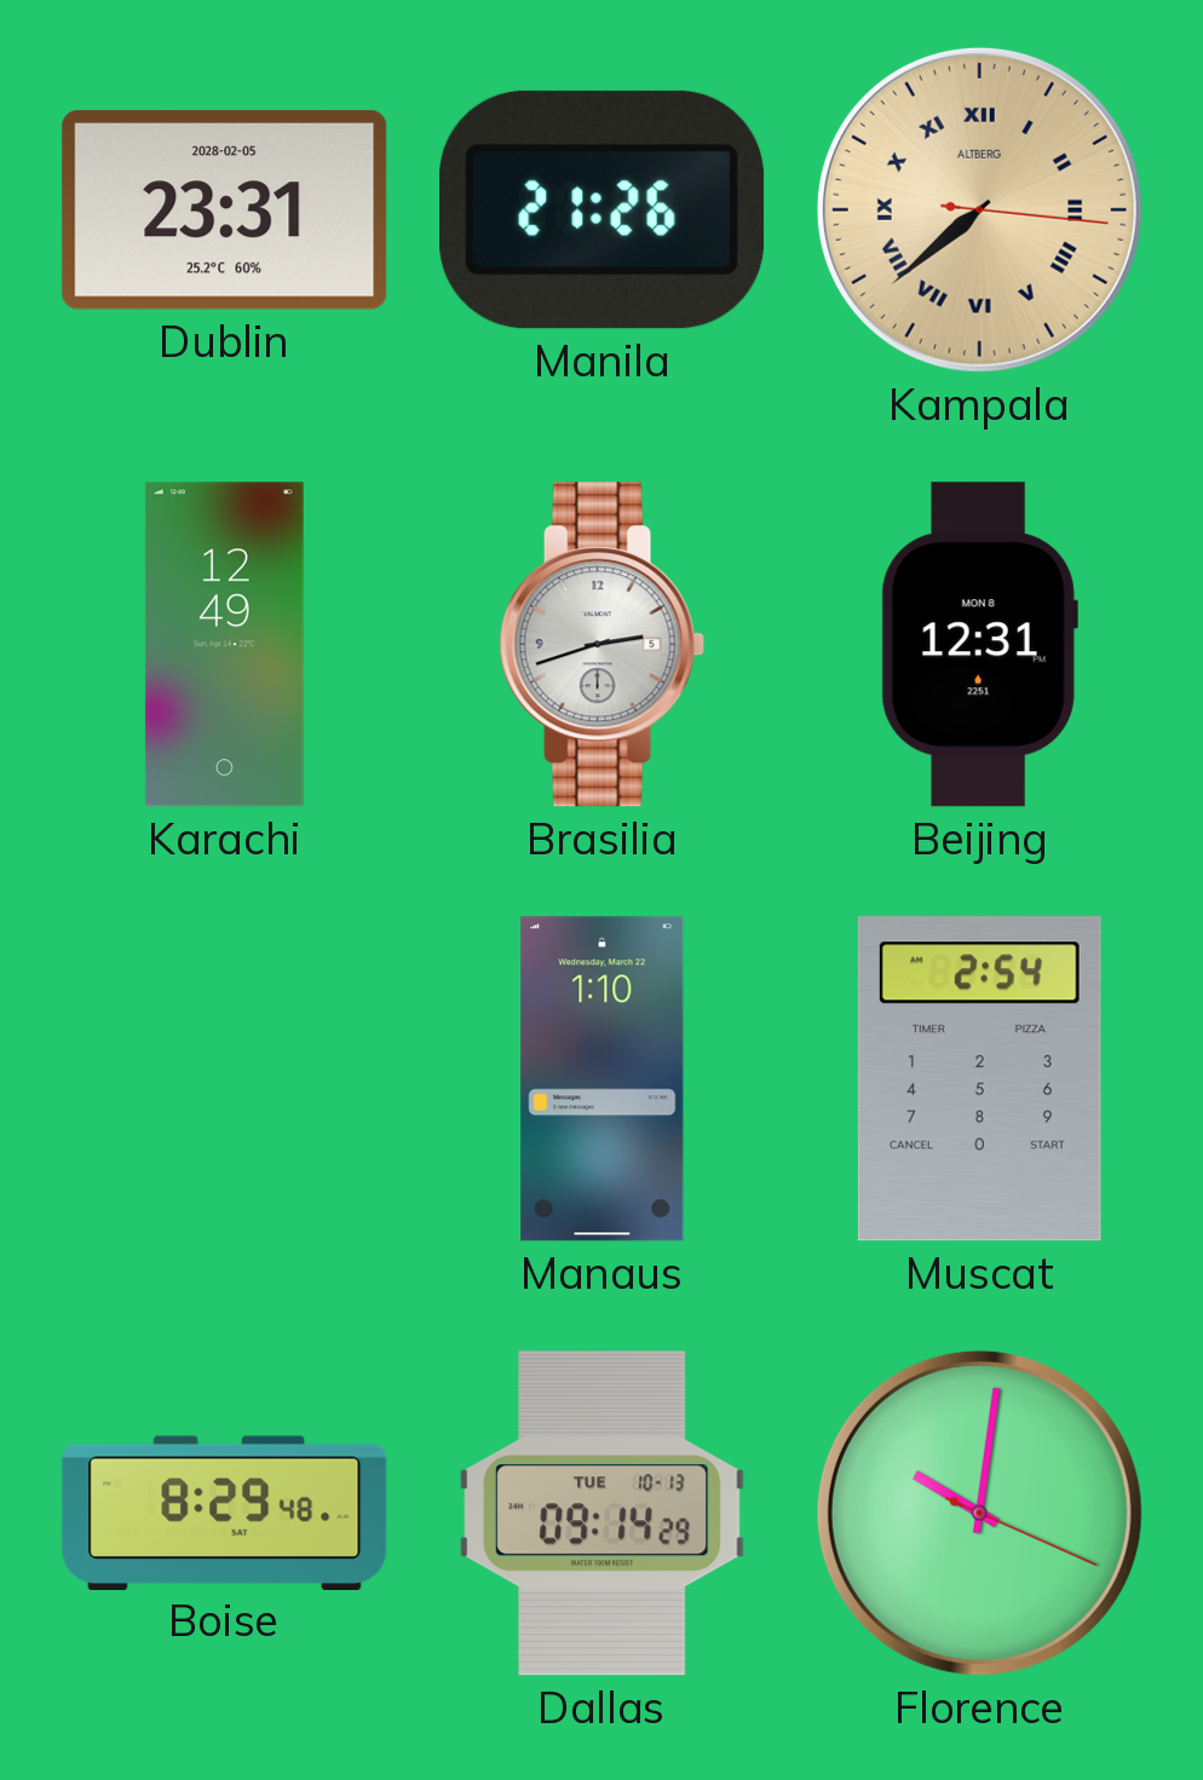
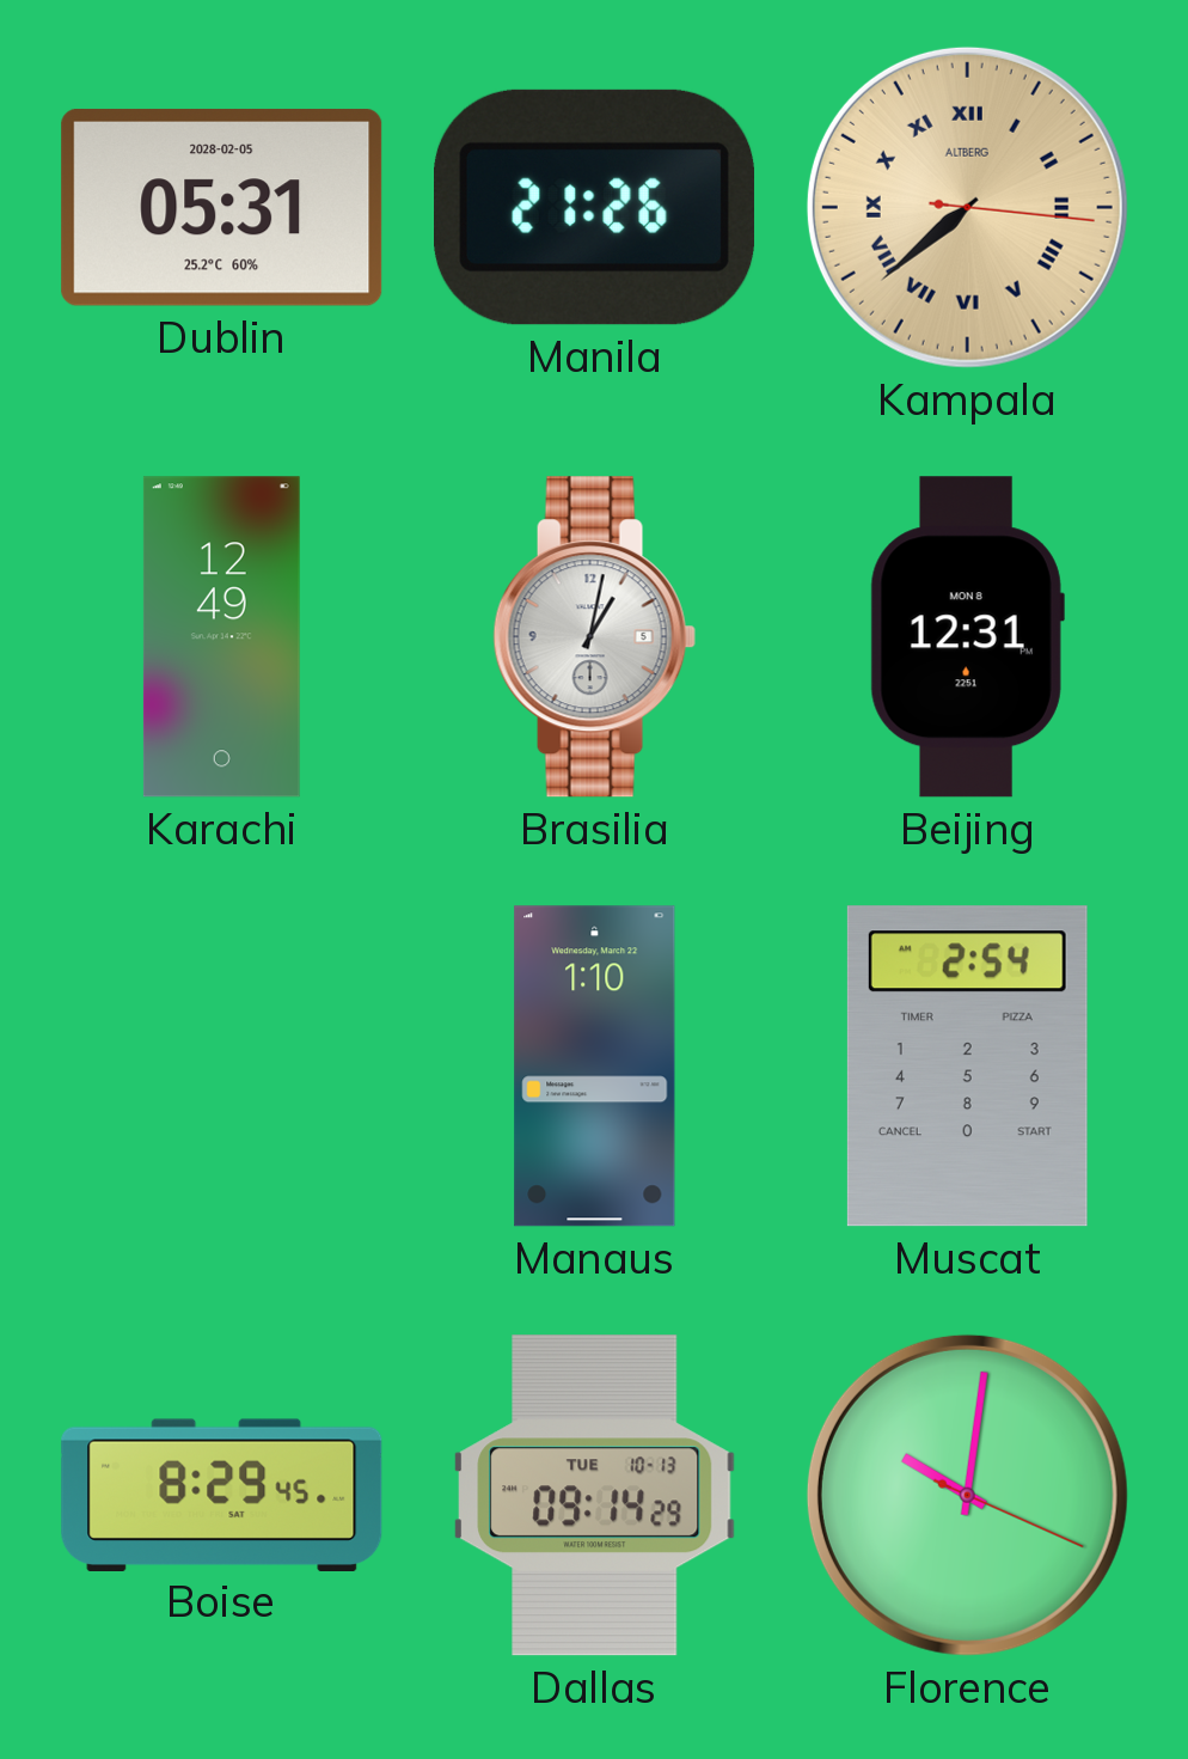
Dublin: 23:31 -> 05:31
Brasilia: 2:42 -> 1:02
Boise: 8:29:48 -> 8:29:45
